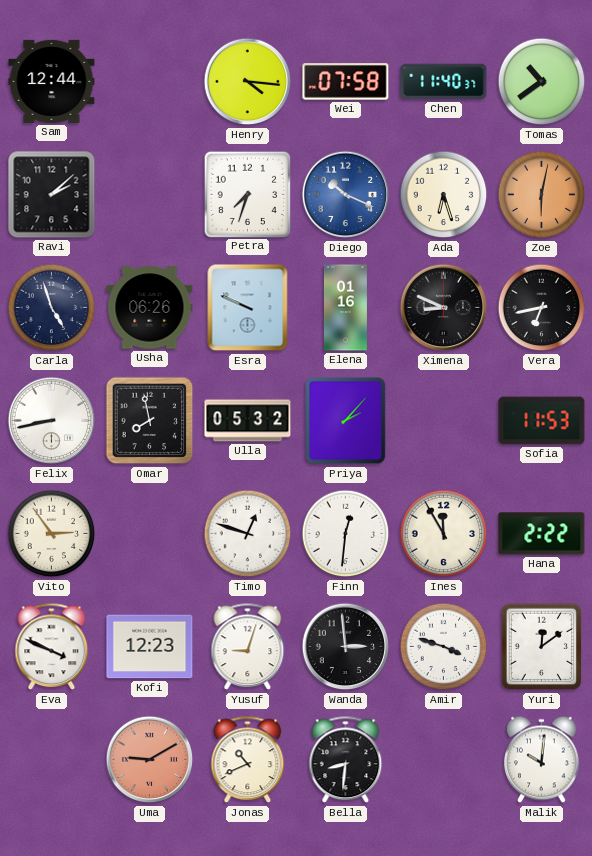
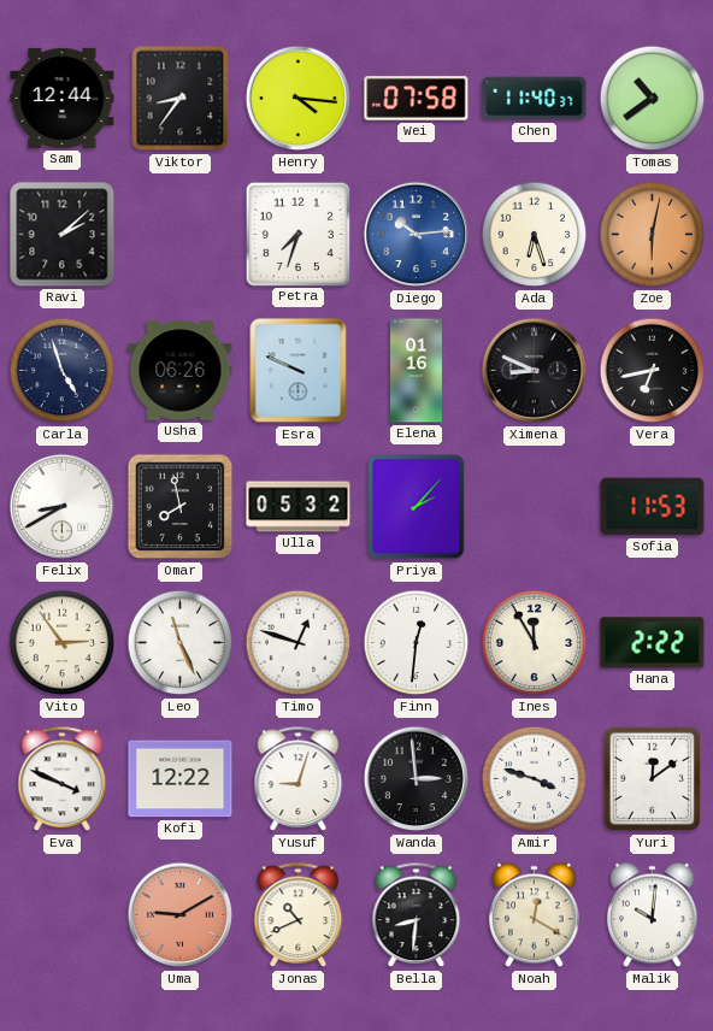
Viktor: none -> 8:36
Diego: 10:19 -> 10:14
Felix: 8:43 -> 8:40
Leo: none -> 11:26
Kofi: 12:23 -> 12:22
Noah: none -> 12:20
